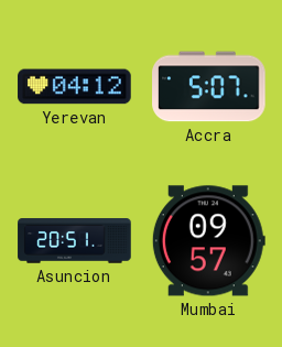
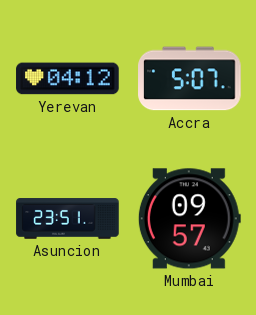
Asuncion: 20:51 -> 23:51
